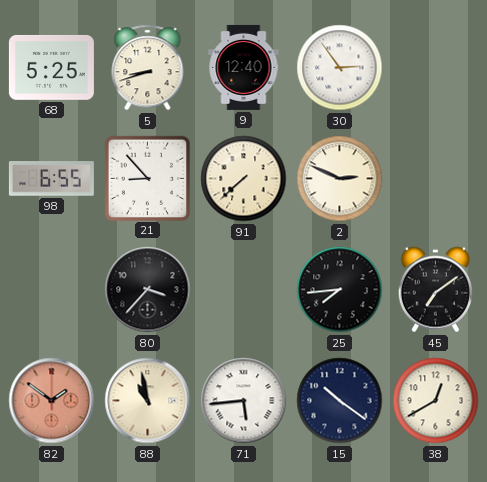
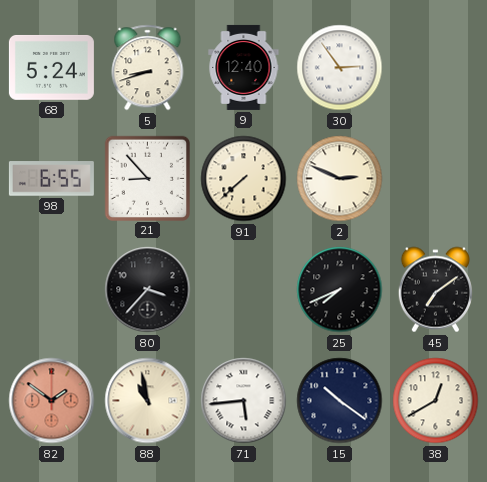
68: 5:25 -> 5:24
25: 7:44 -> 7:41
